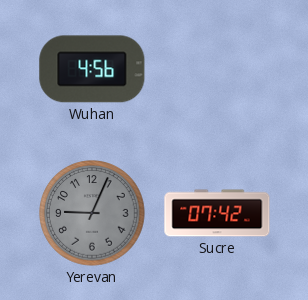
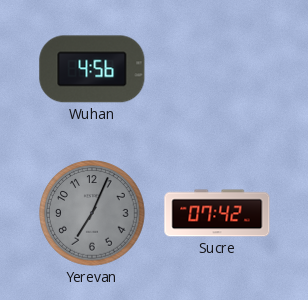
Yerevan: 9:04 -> 7:04
